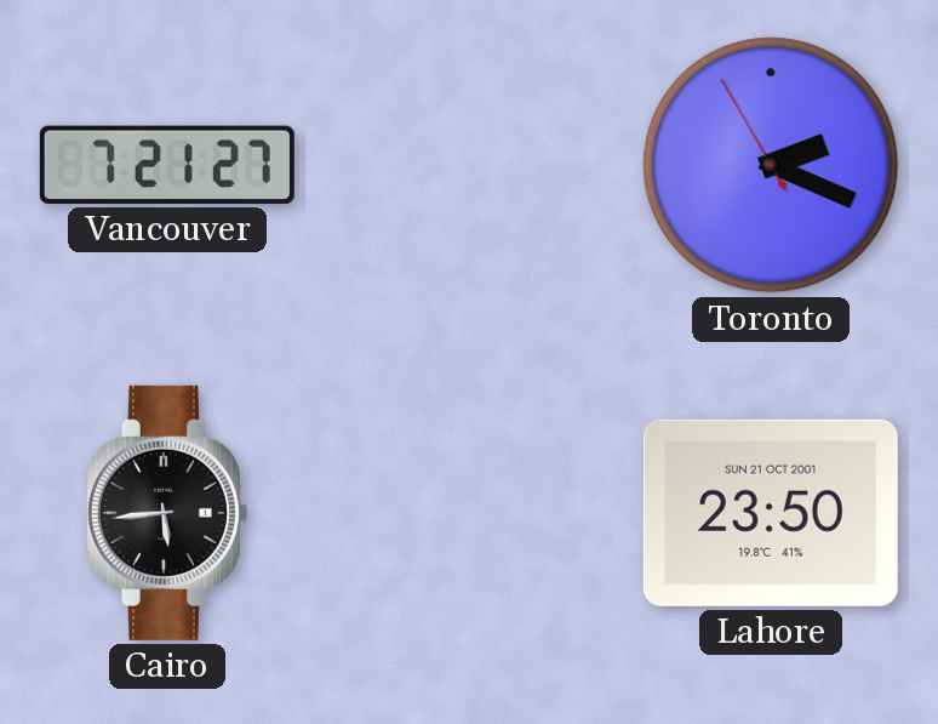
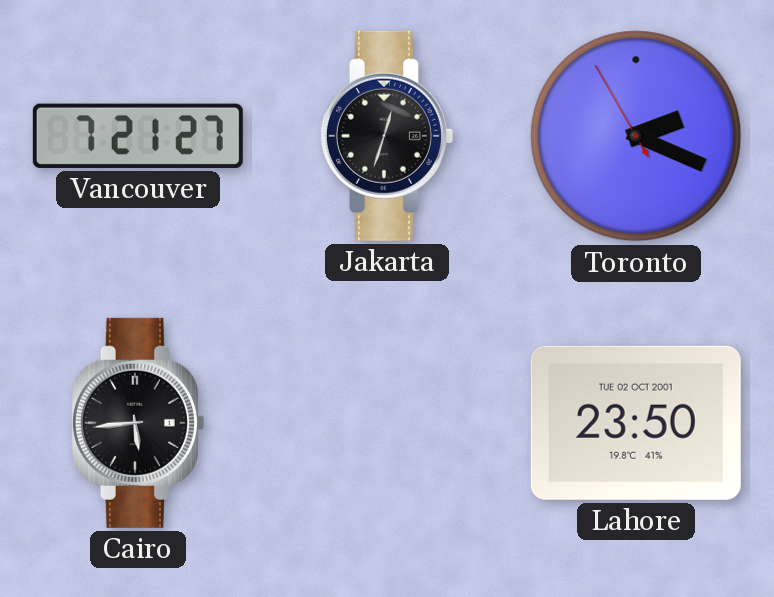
Jakarta: none -> 12:33
Lahore date: SUN 21 OCT 2001 -> TUE 02 OCT 2001
